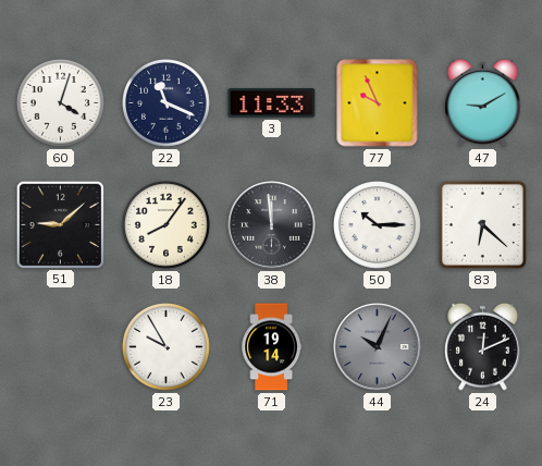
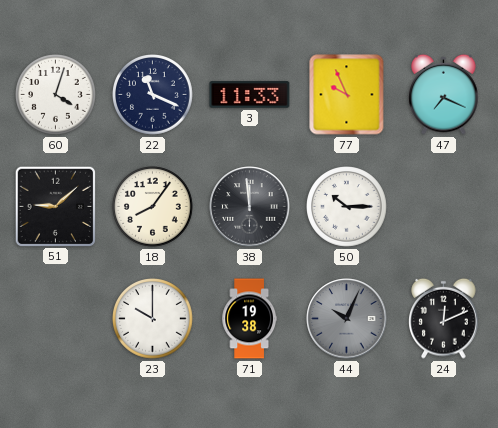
47: 9:10 -> 7:19
83: 6:22 -> none
23: 9:55 -> 10:00
71: 19:14 -> 19:38
